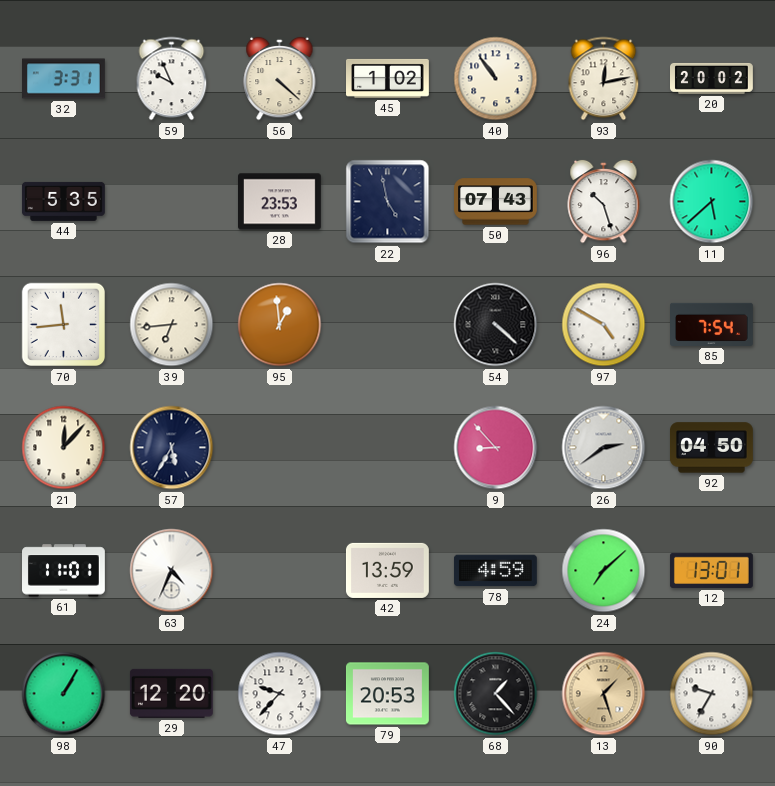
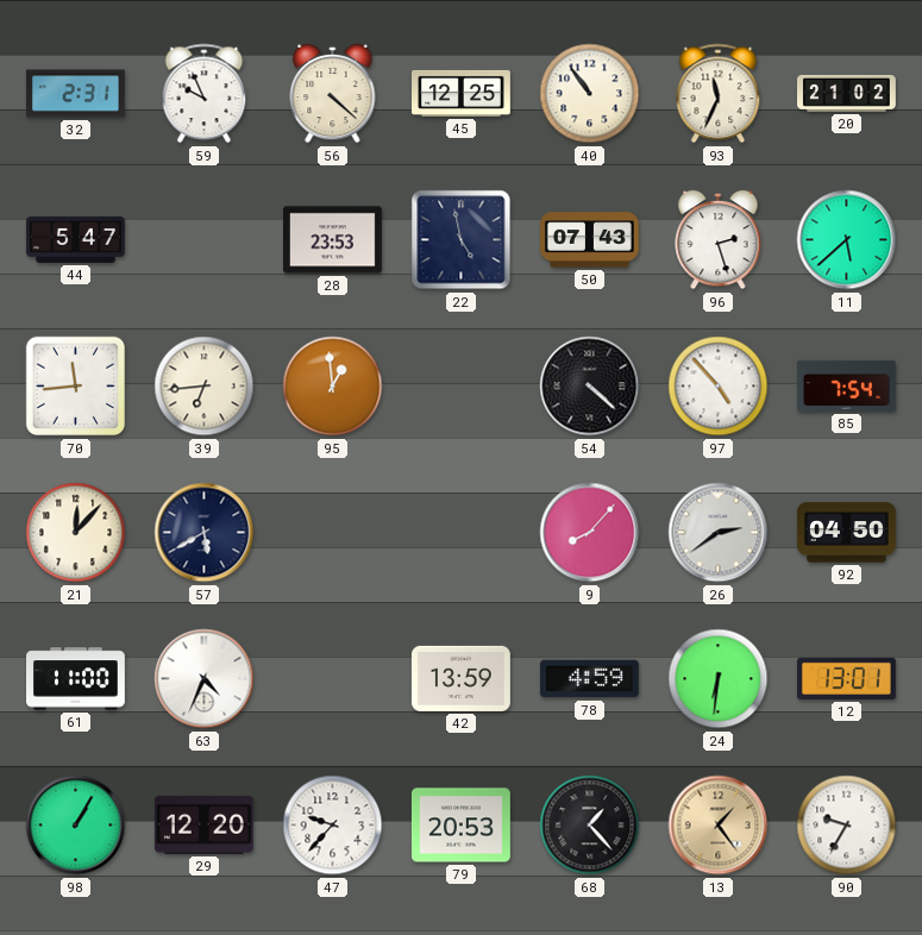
32: 3:31 -> 2:31
45: 1:02 -> 12:25
93: 12:13 -> 11:34
20: 20:02 -> 21:02
44: 5:35 -> 5:47
96: 10:27 -> 2:27
97: 4:50 -> 4:53
57: 5:35 -> 5:40
9: 8:53 -> 8:07
61: 11:01 -> 11:00
24: 7:08 -> 6:31
13: 1:27 -> 1:24
